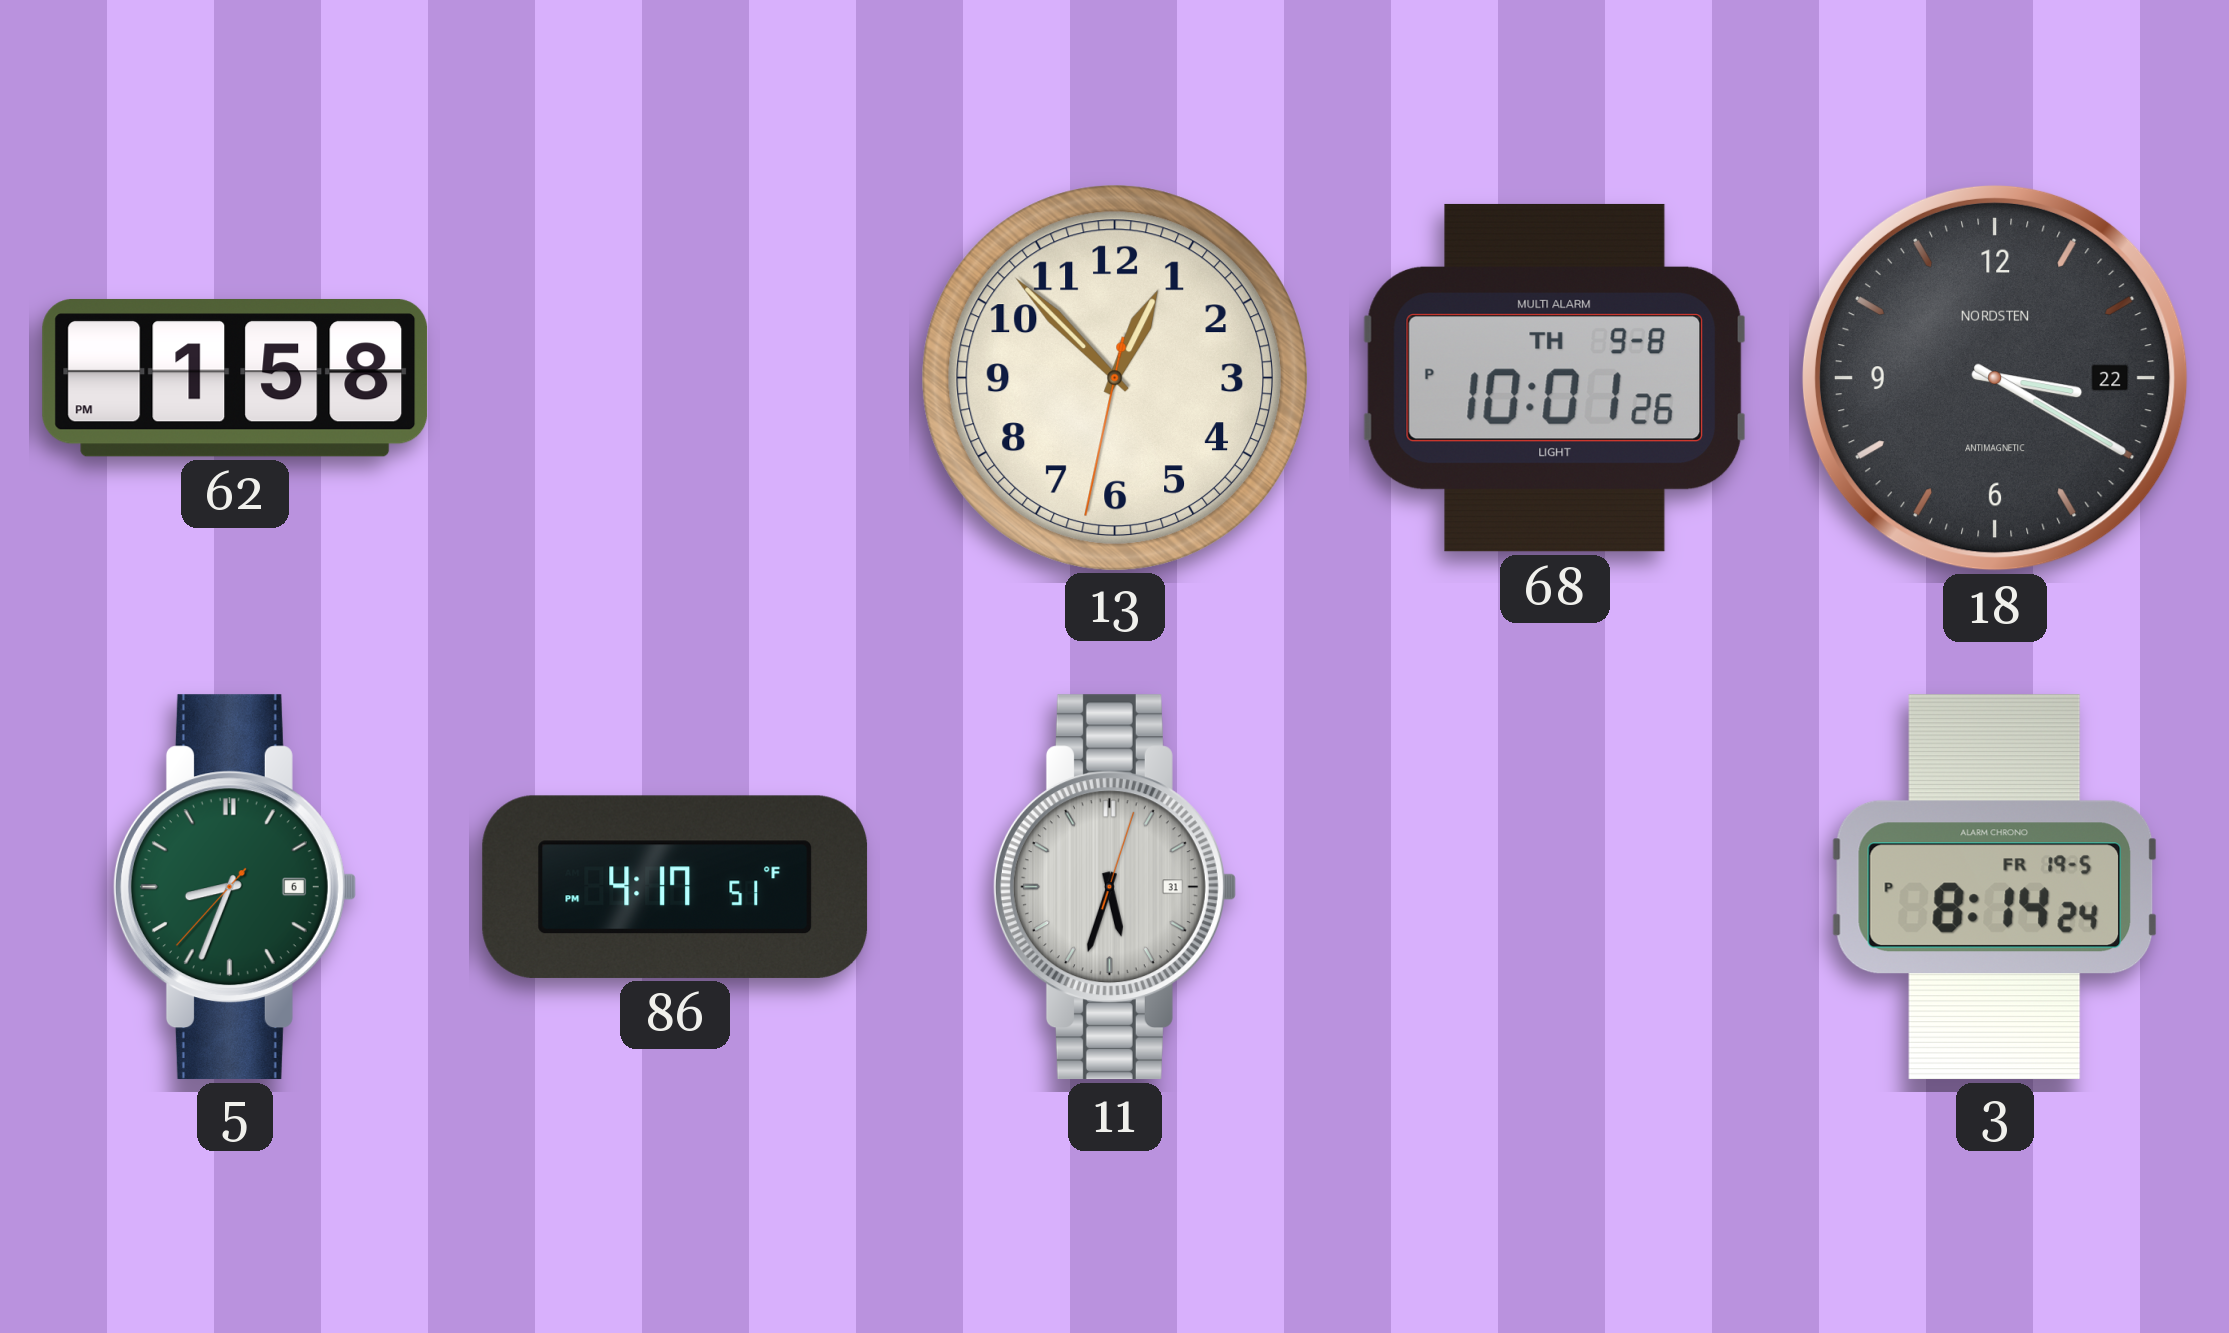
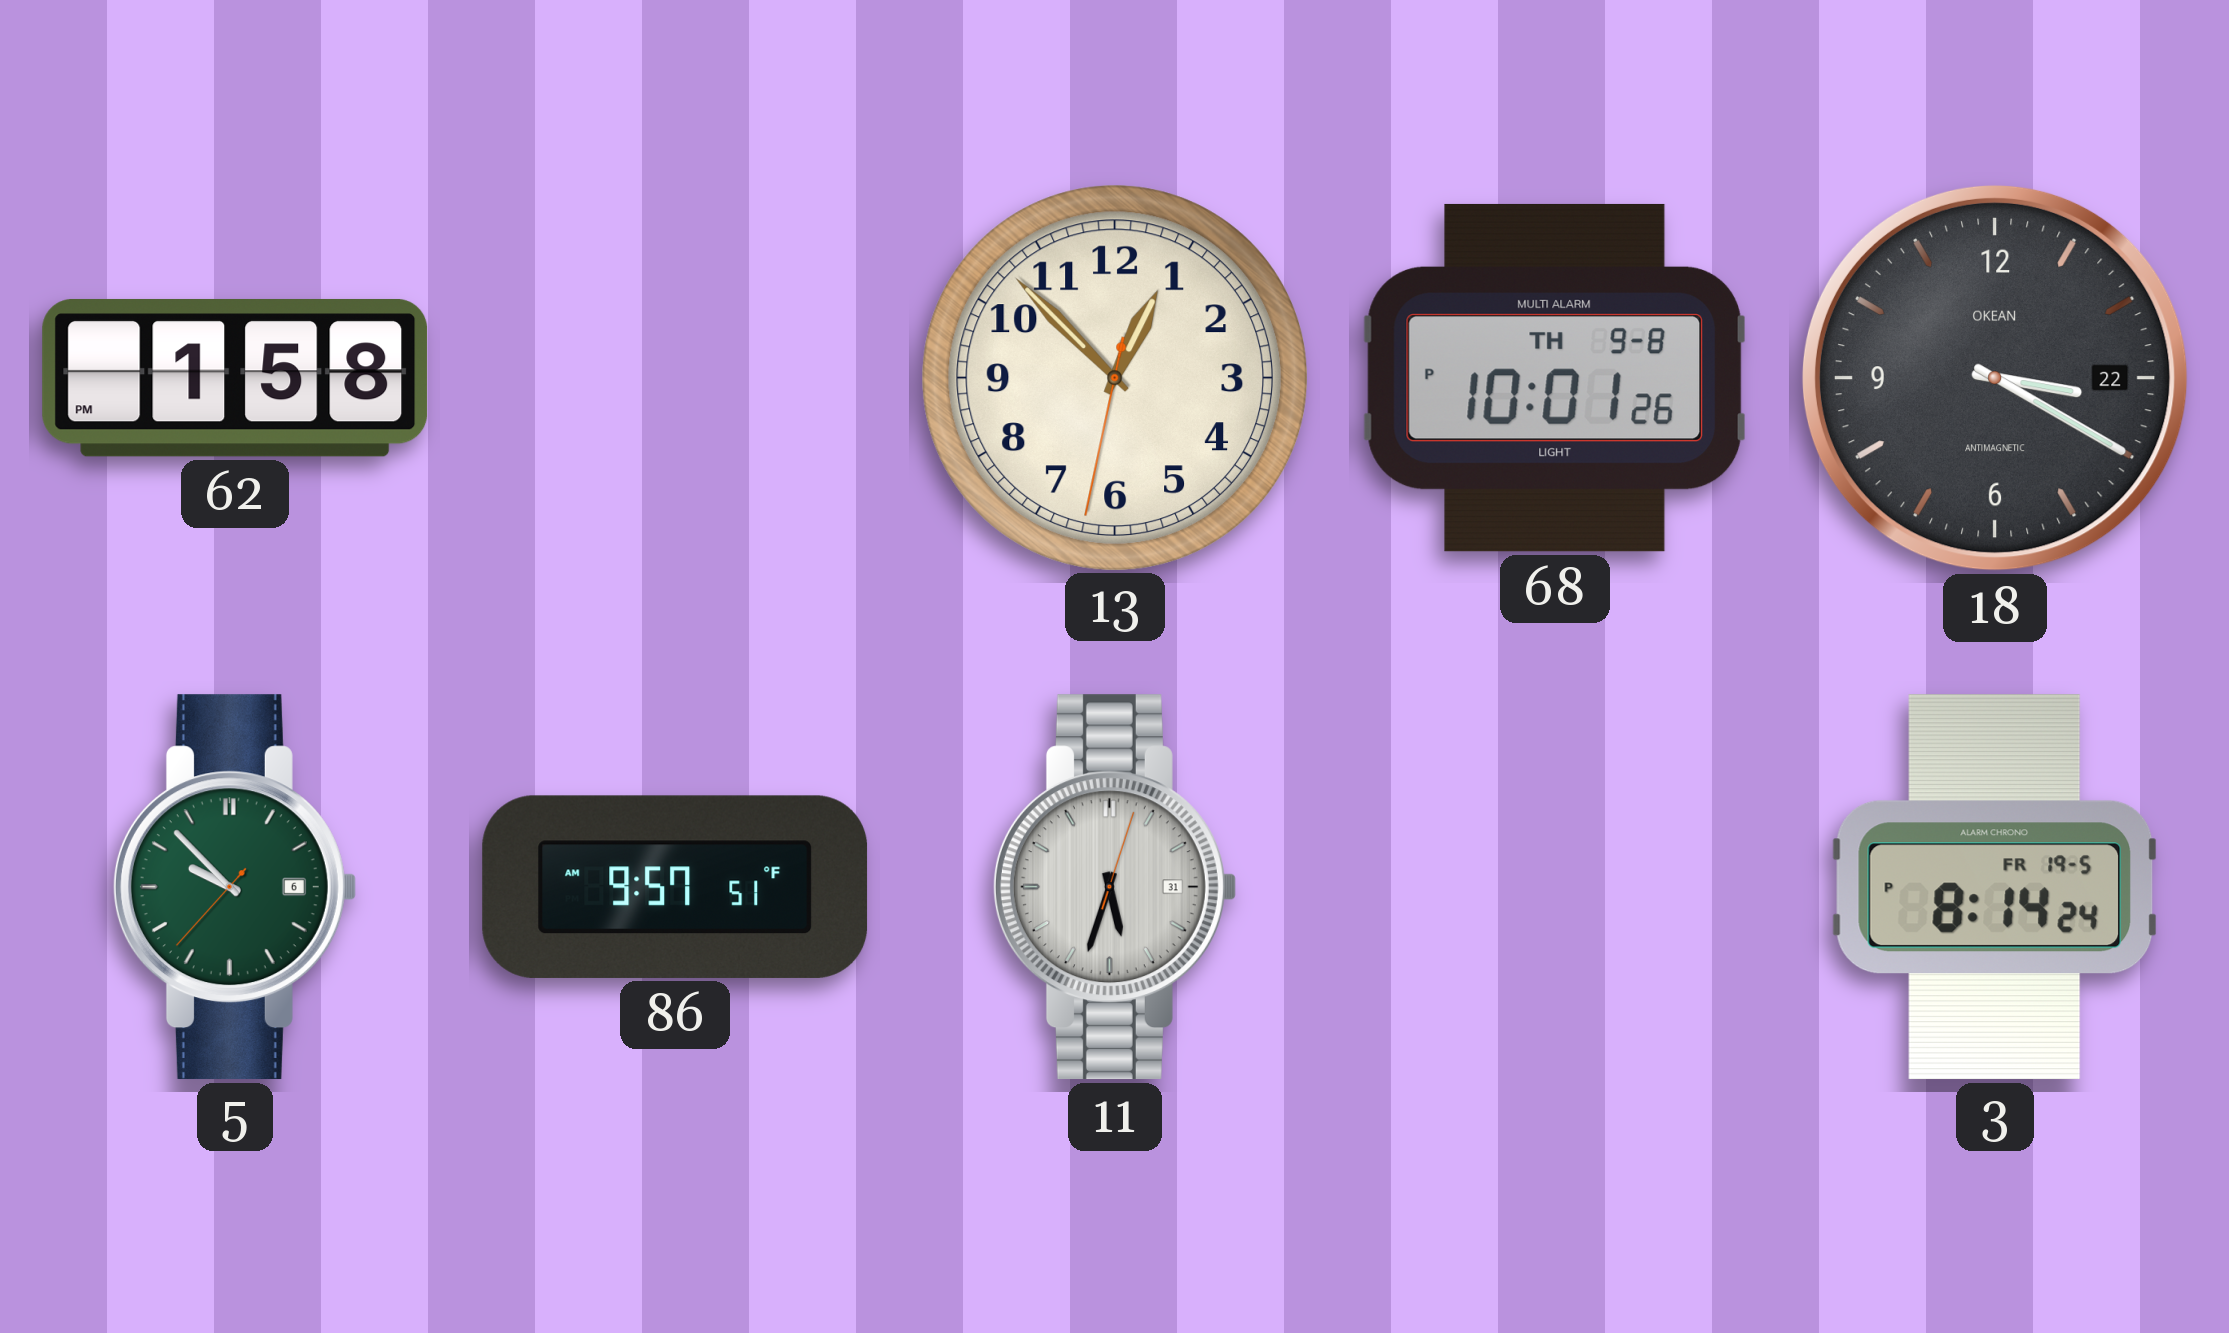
18 brand: NORDSTEN -> OKEAN
5: 8:33 -> 9:52
86: 4:17 -> 9:57
